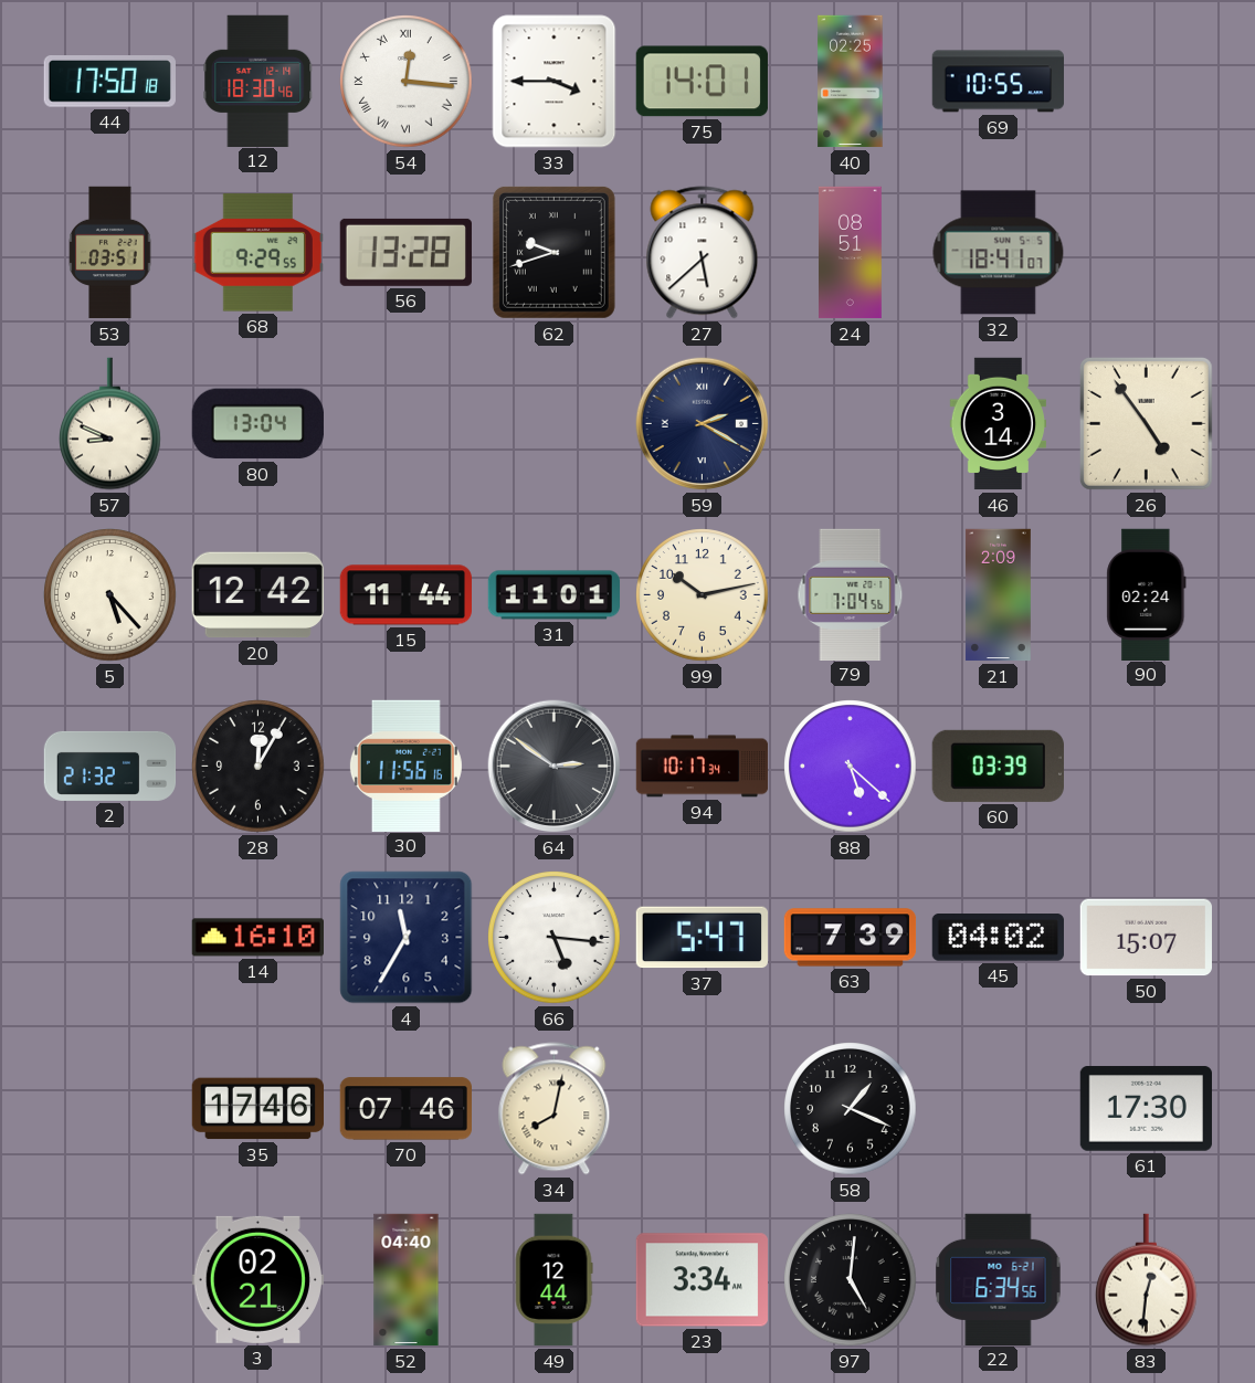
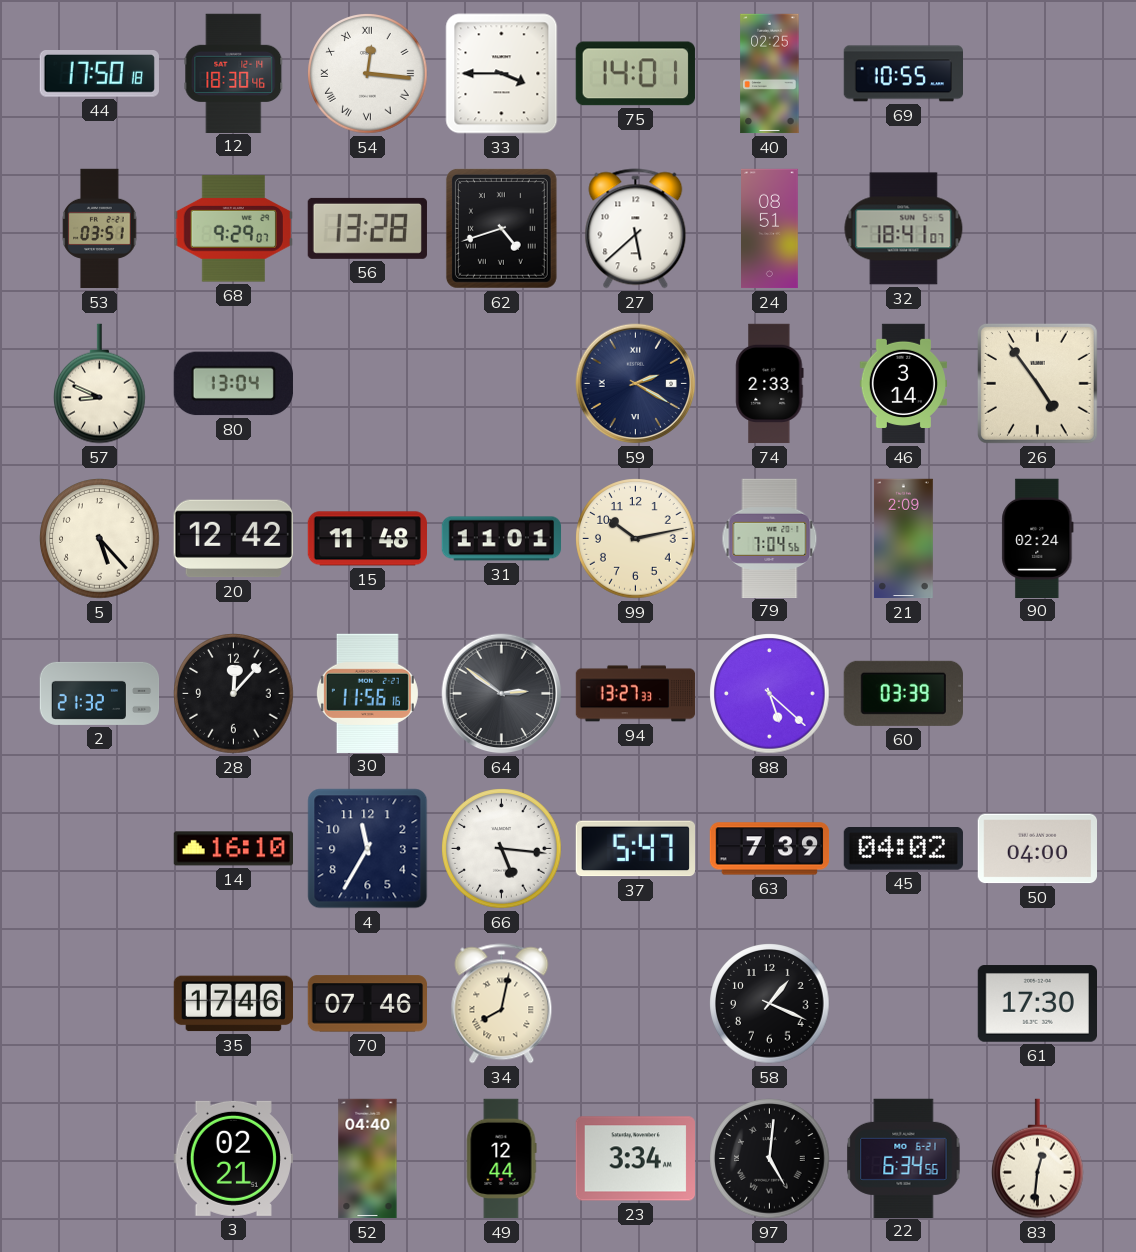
68: 9:29:55 -> 9:29:07
62: 9:42 -> 4:42
74: none -> 2:33
15: 11:44 -> 11:48
28: 12:05 -> 12:07
94: 10:17 -> 13:27
50: 15:07 -> 04:00
